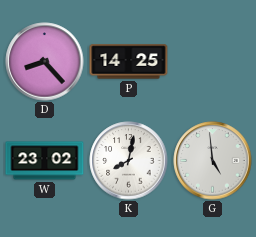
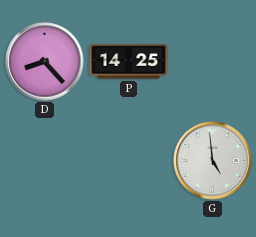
W: 23:02 -> none
K: 8:02 -> none
